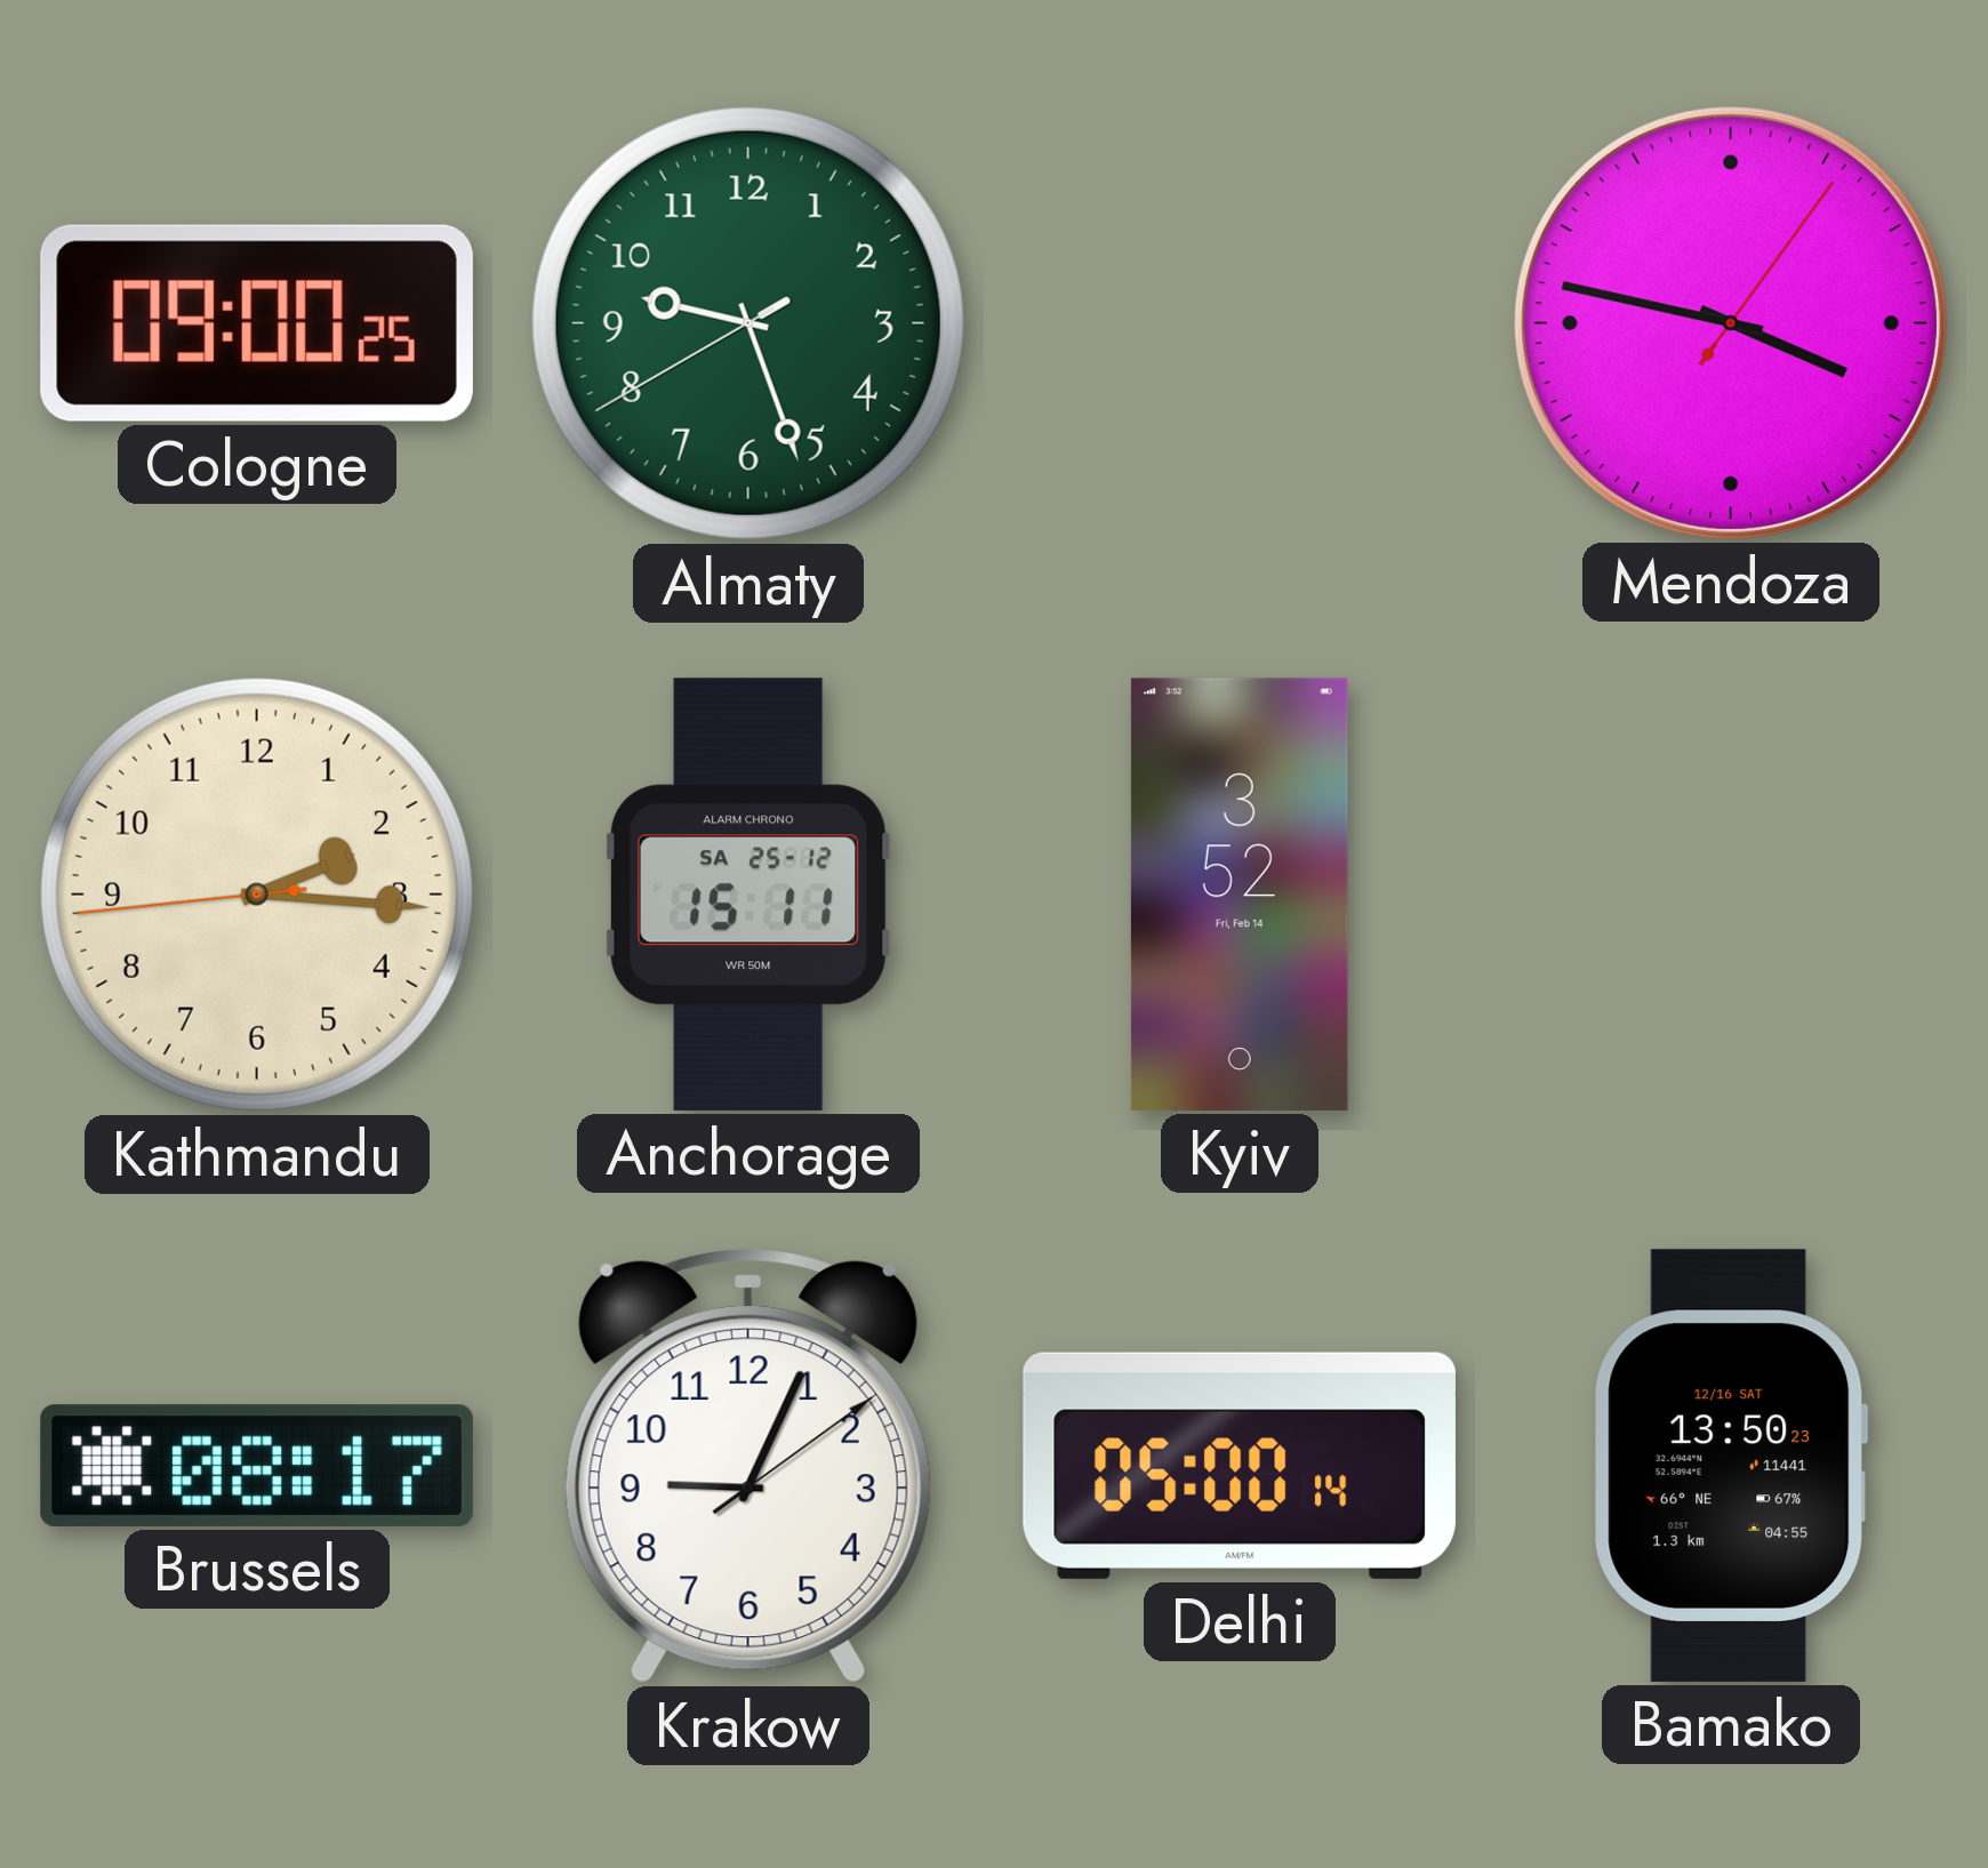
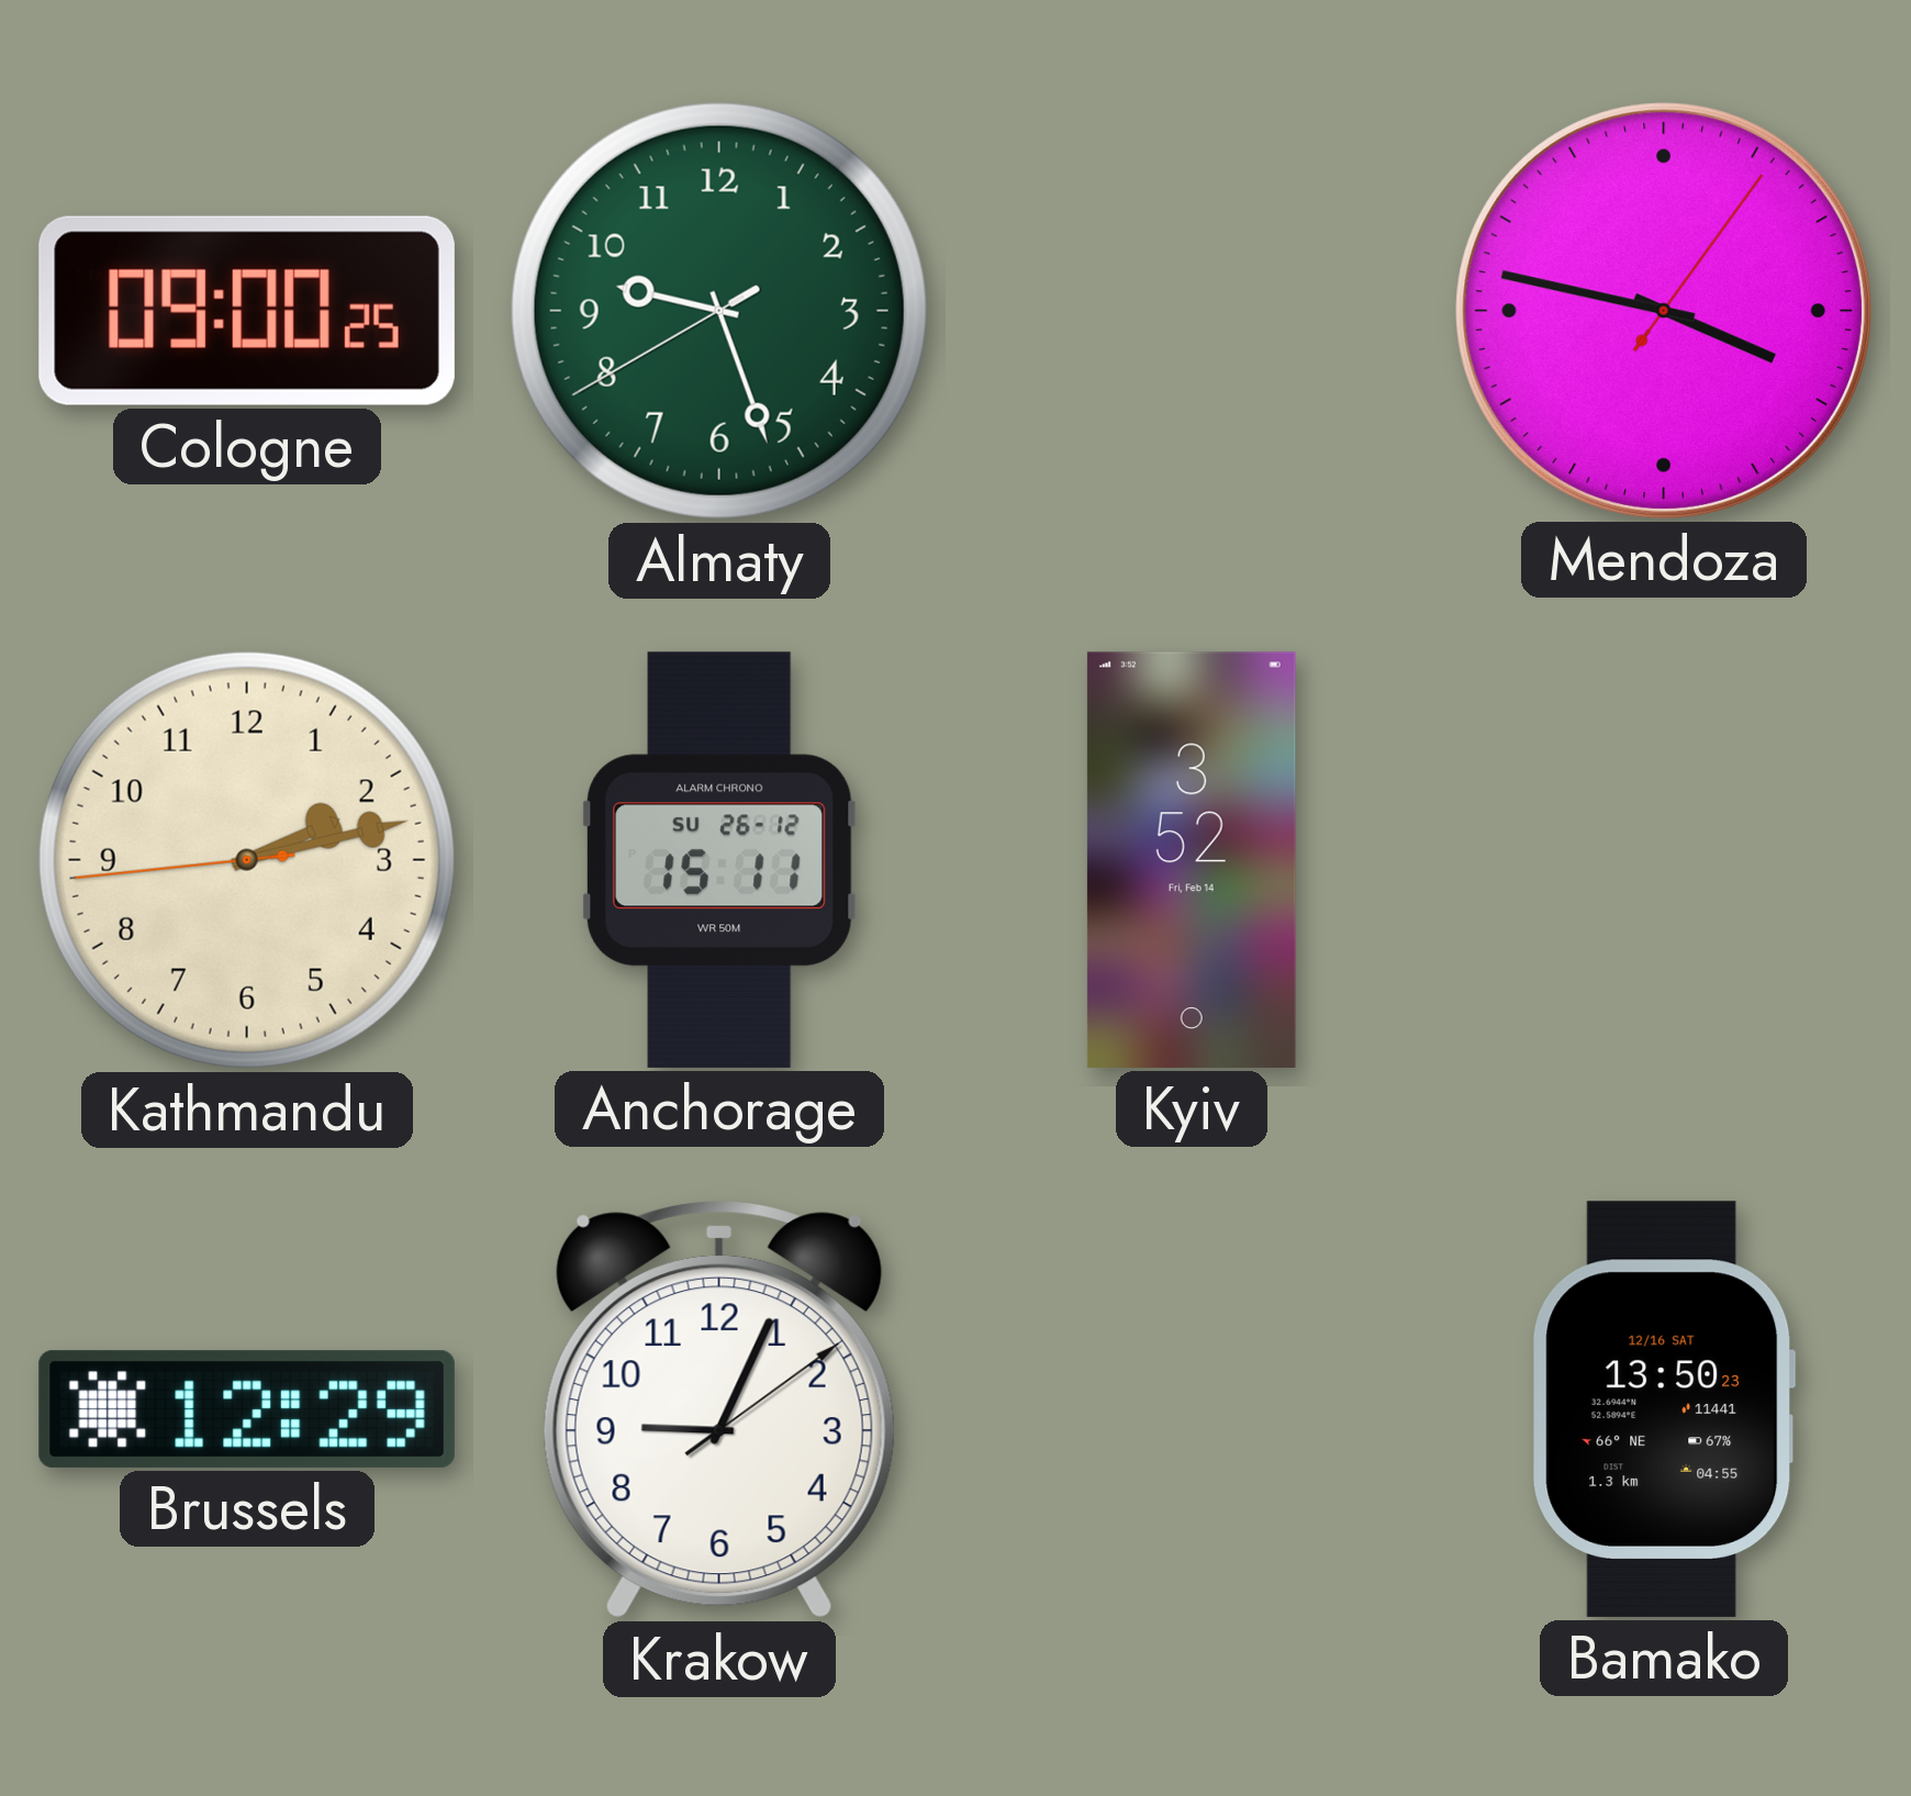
Kathmandu: 2:15 -> 2:12
Anchorage date: SA 25-12 -> SU 26-12
Brussels: 08:17 -> 12:29
Delhi: 05:00 -> none
